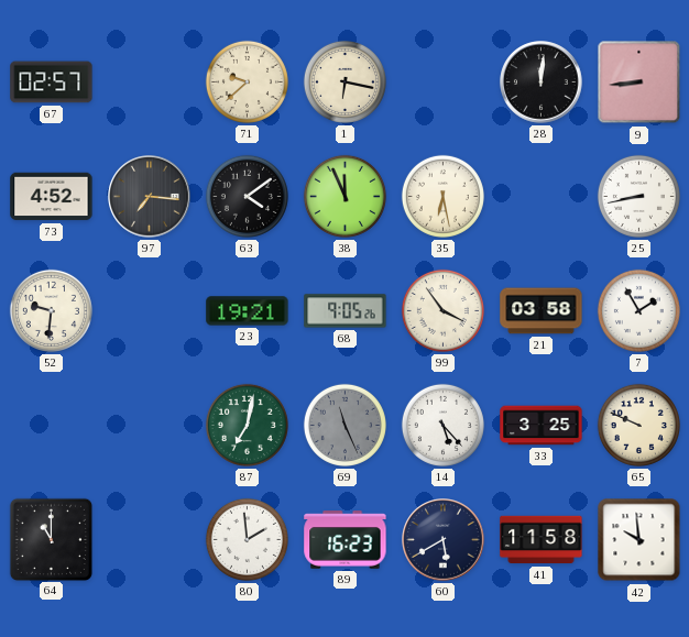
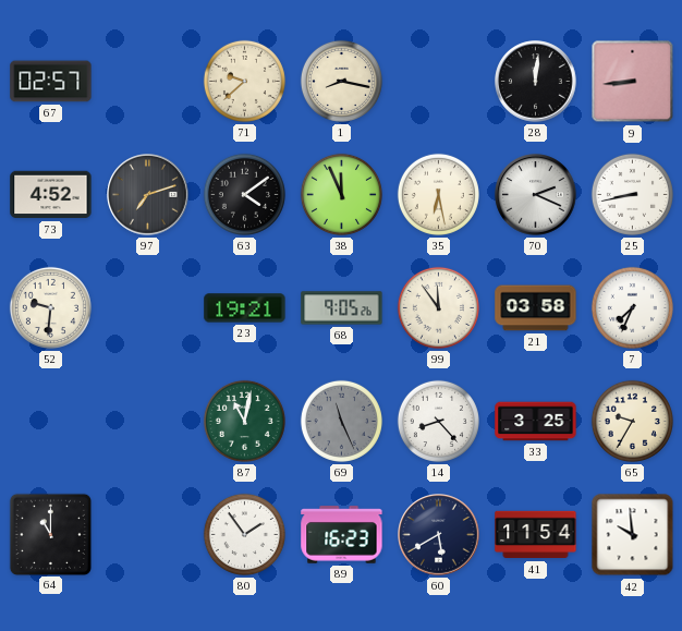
1: 6:17 -> 8:17
97: 7:16 -> 7:12
70: none -> 2:19
99: 3:54 -> 11:54
7: 1:55 -> 7:34
87: 7:02 -> 11:02
14: 5:23 -> 8:23
65: 9:49 -> 9:35
80: 1:59 -> 1:54
41: 11:58 -> 11:54
